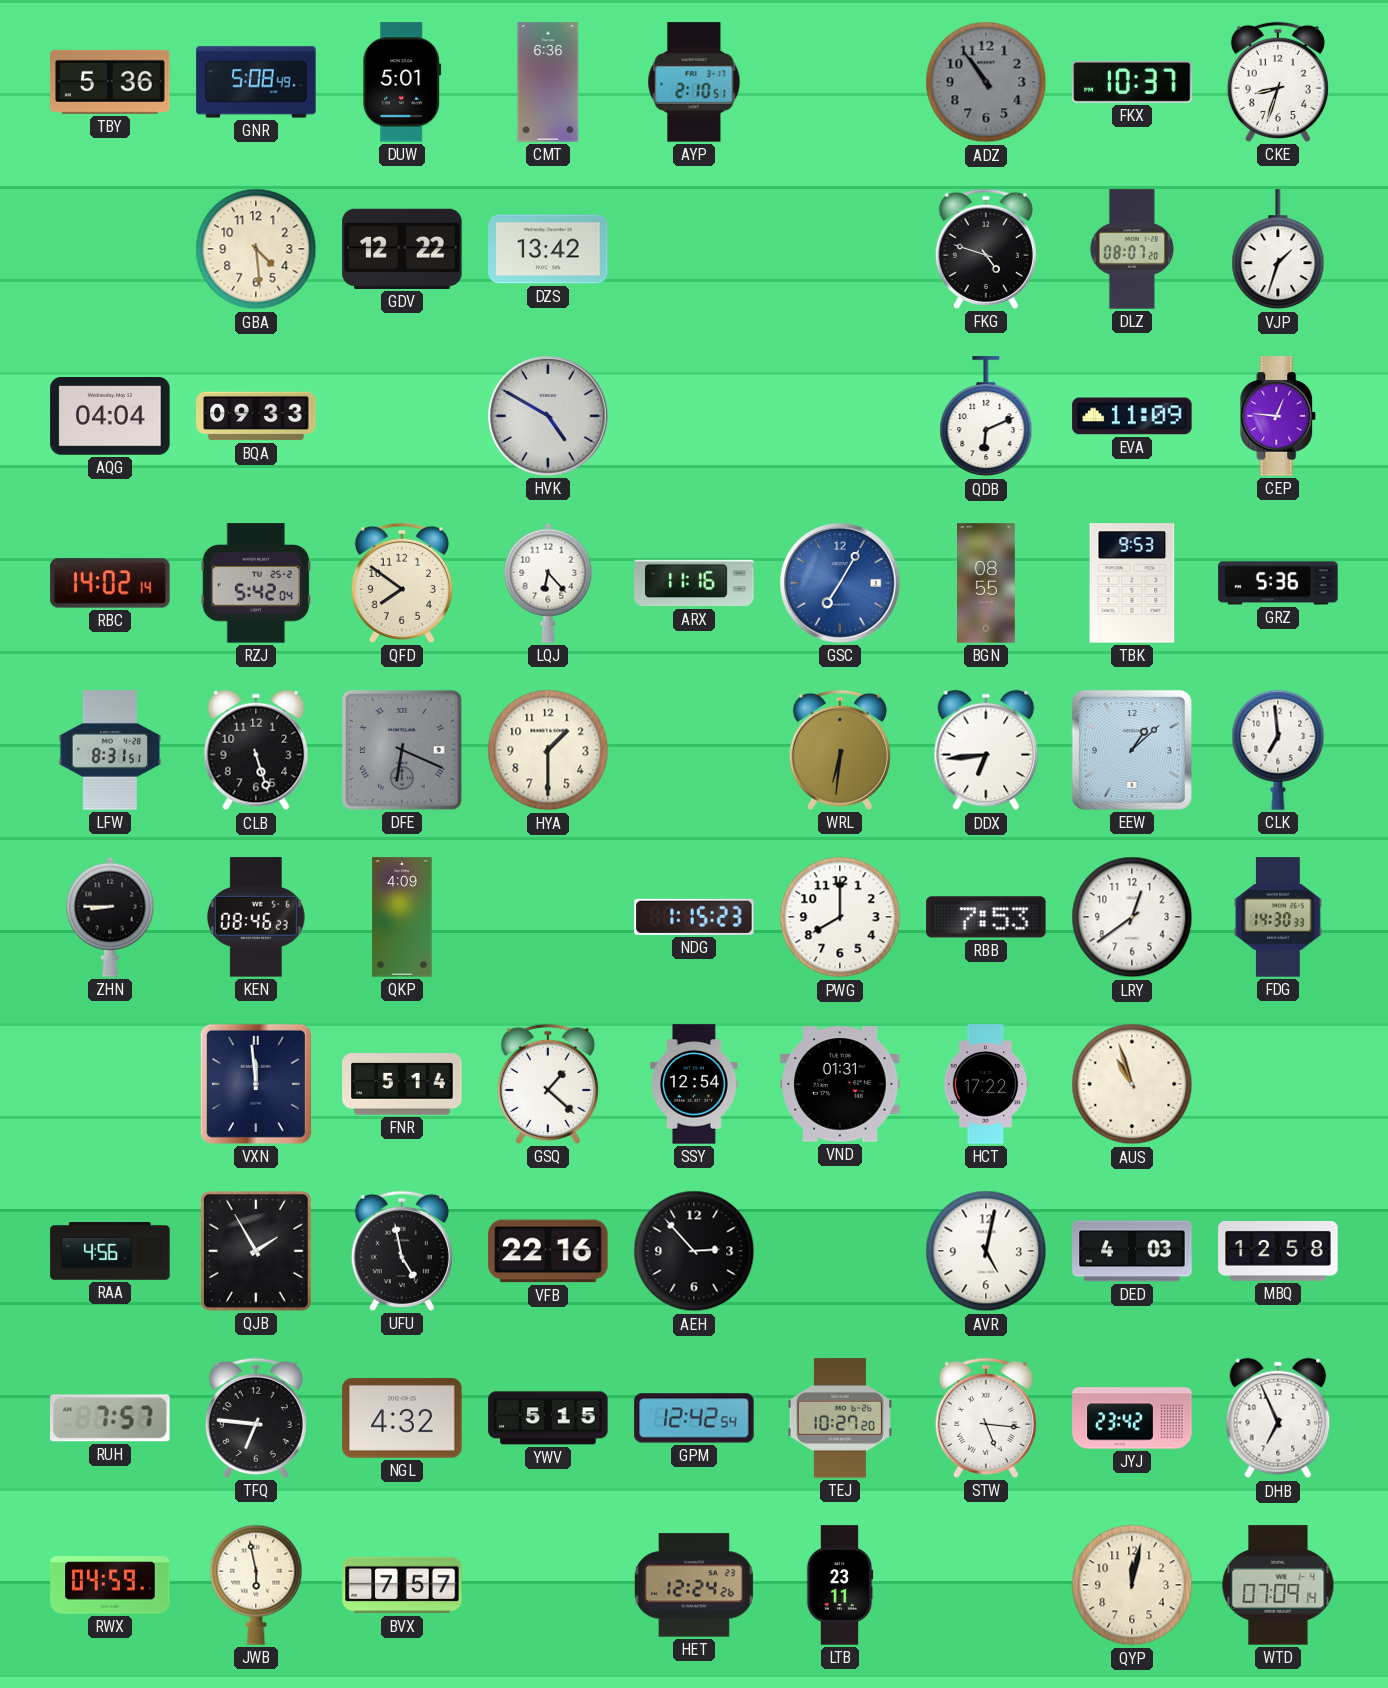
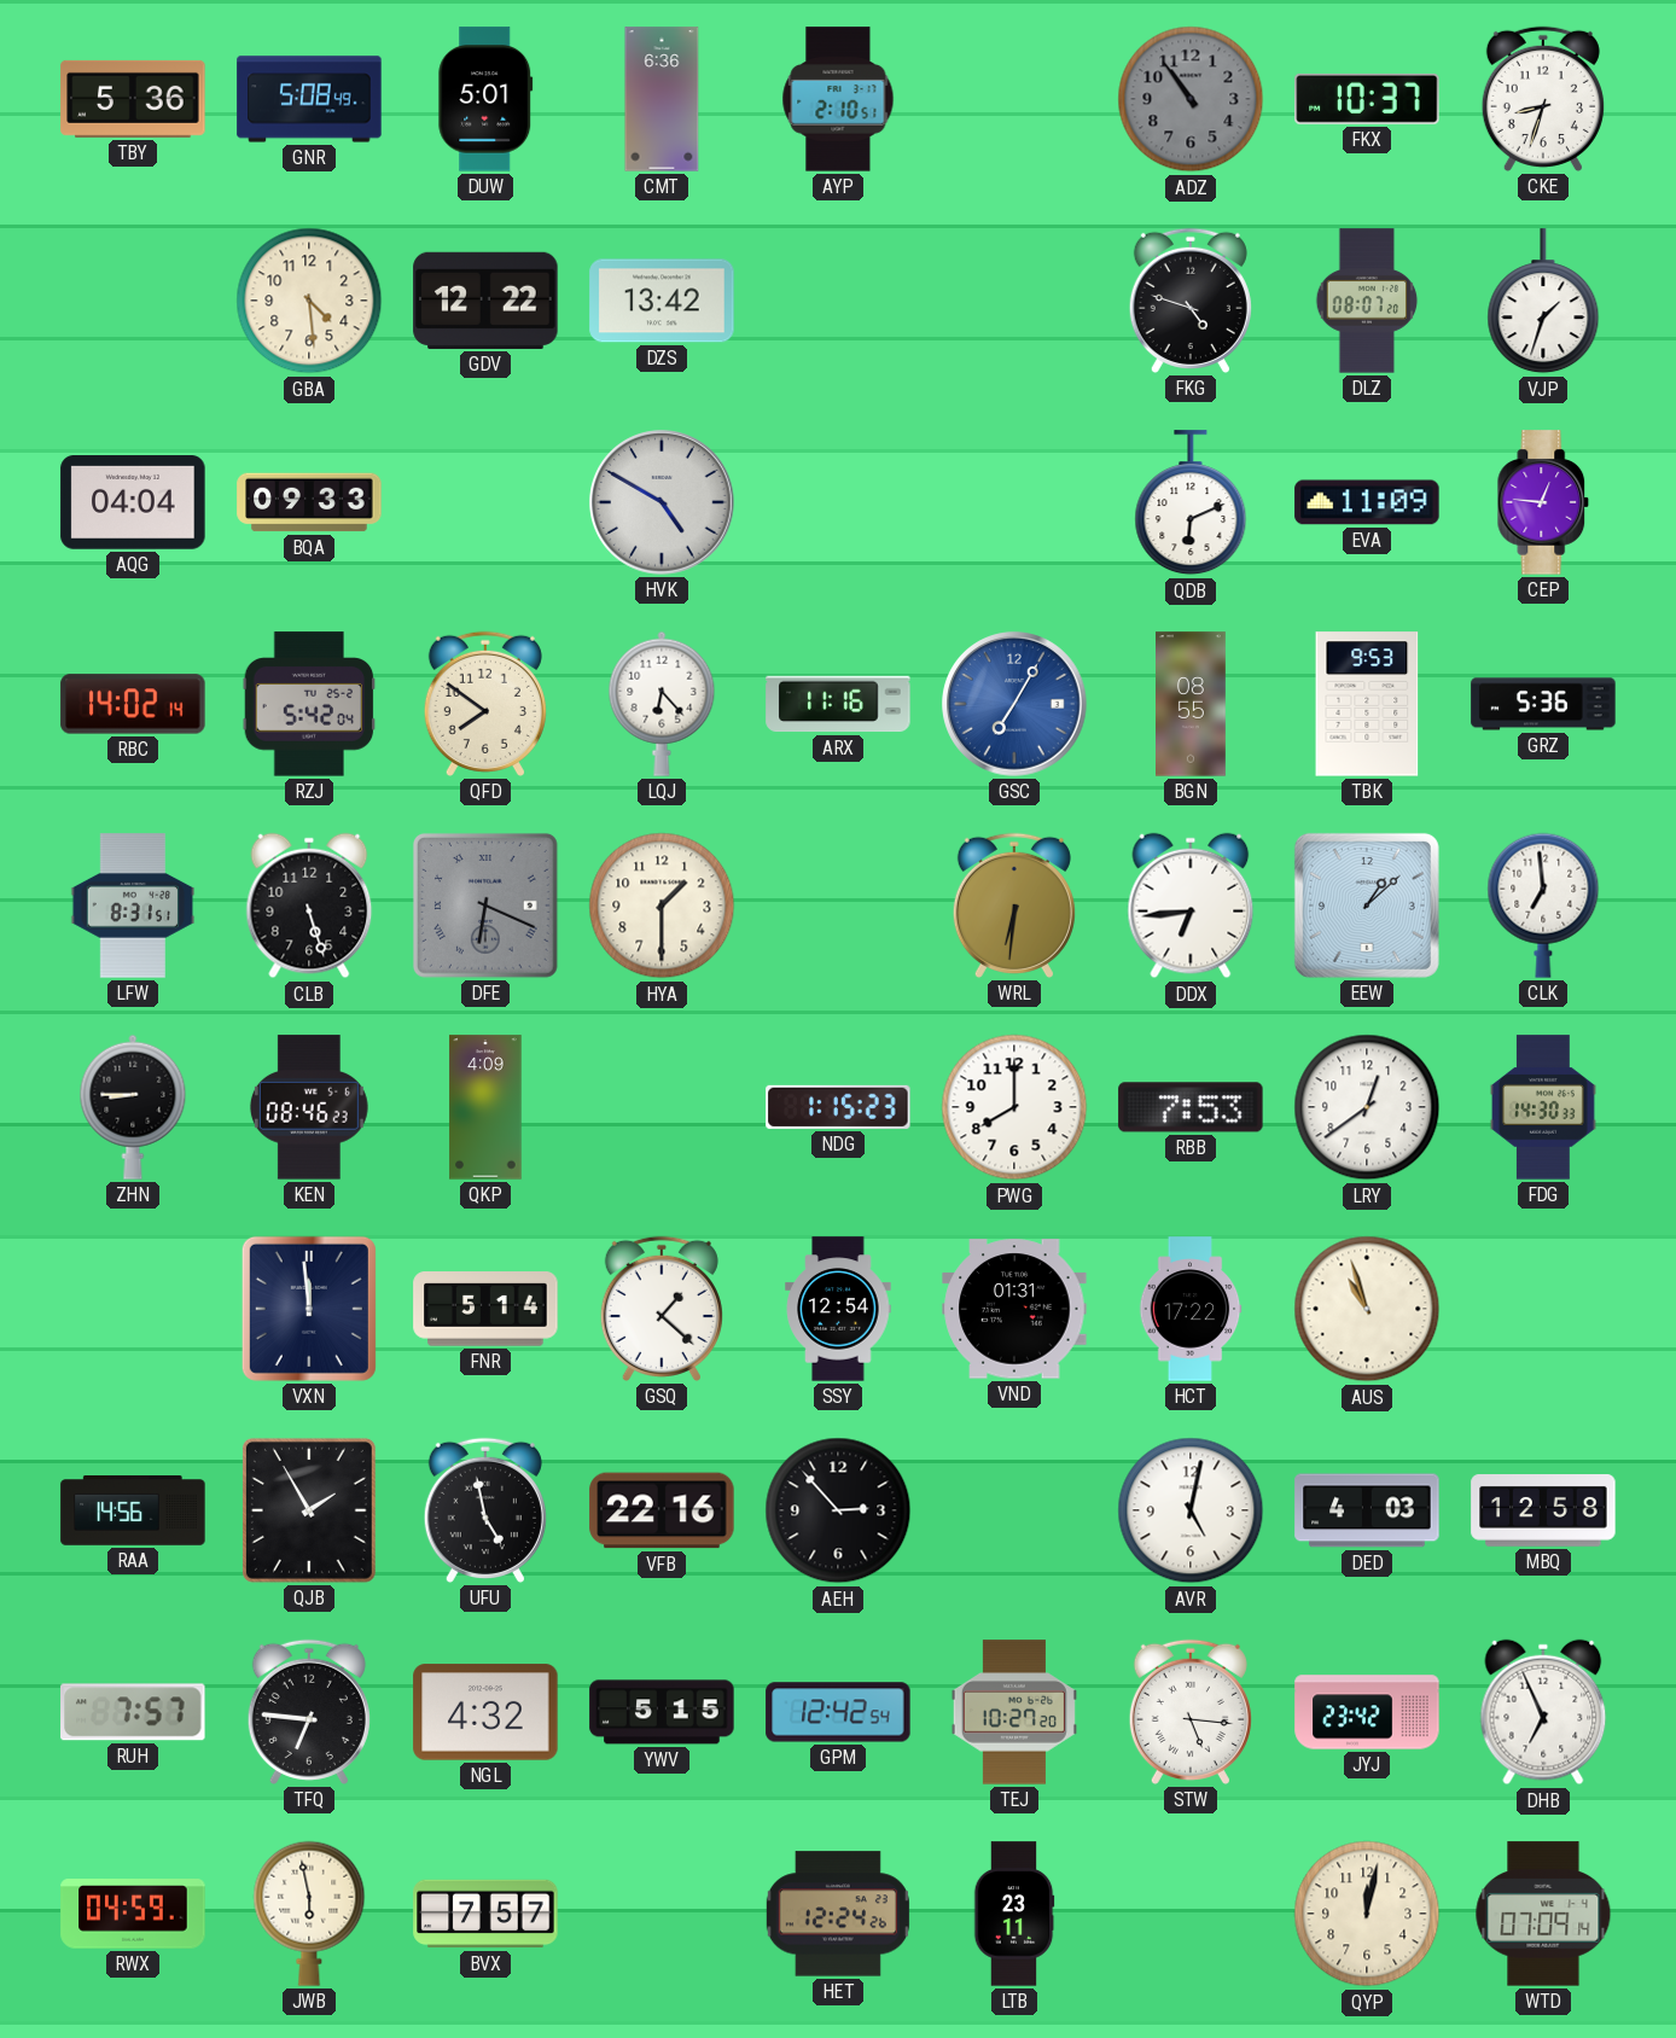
RAA: 4:56 -> 14:56
